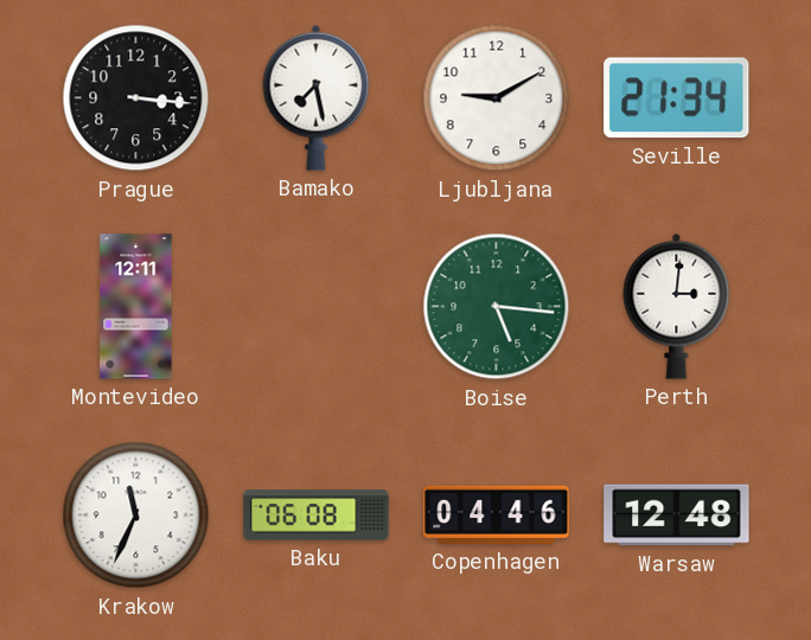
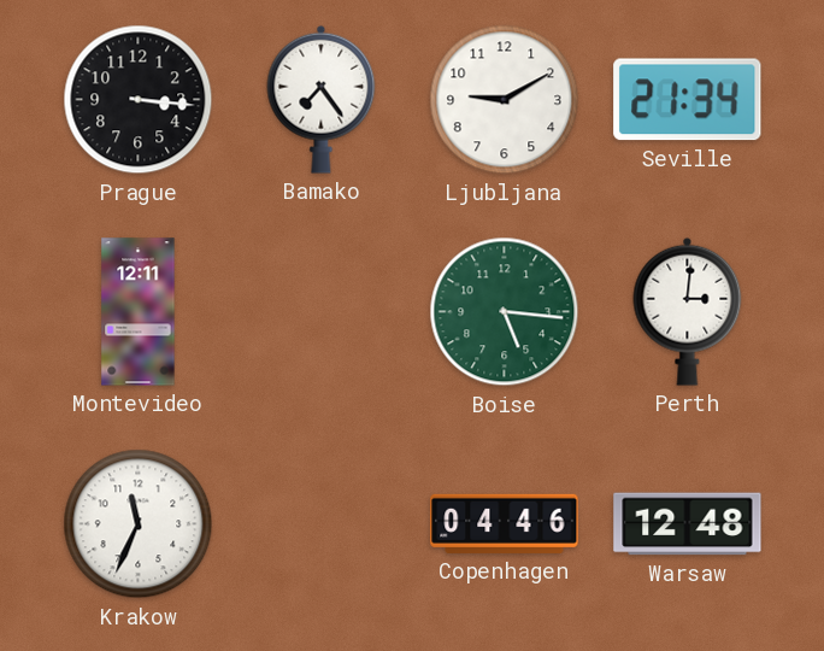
Bamako: 7:28 -> 7:24
Baku: 06:08 -> none
